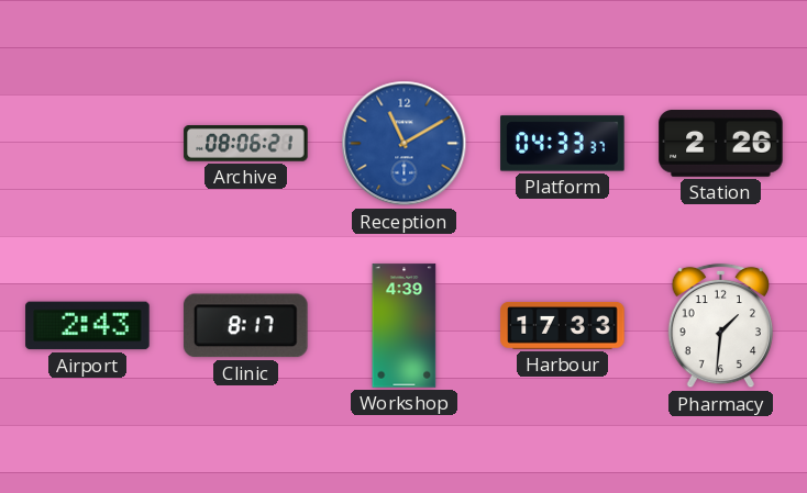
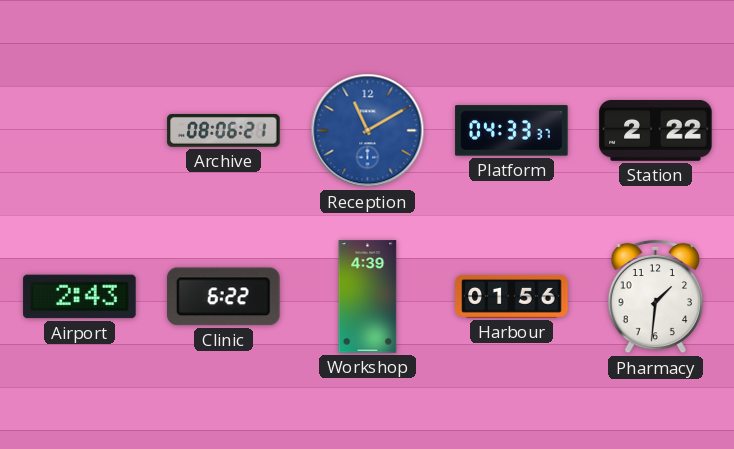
Station: 2:26 -> 2:22
Clinic: 8:17 -> 6:22
Harbour: 17:33 -> 01:56
